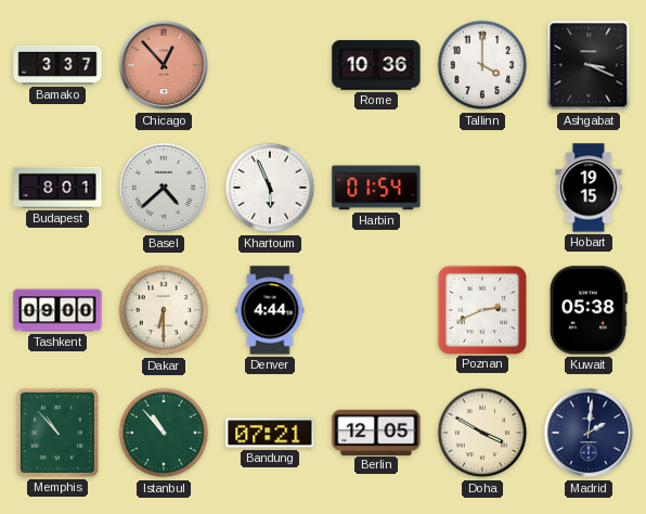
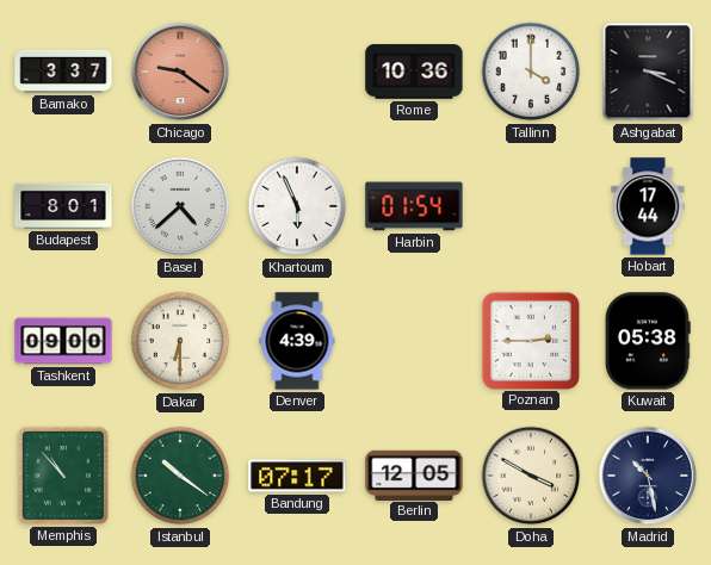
Chicago: 12:53 -> 9:21
Hobart: 19:15 -> 17:44
Denver: 4:44 -> 4:39
Poznan: 2:41 -> 2:45
Istanbul: 10:53 -> 10:21
Bandung: 07:21 -> 07:17
Madrid: 2:01 -> 10:28
